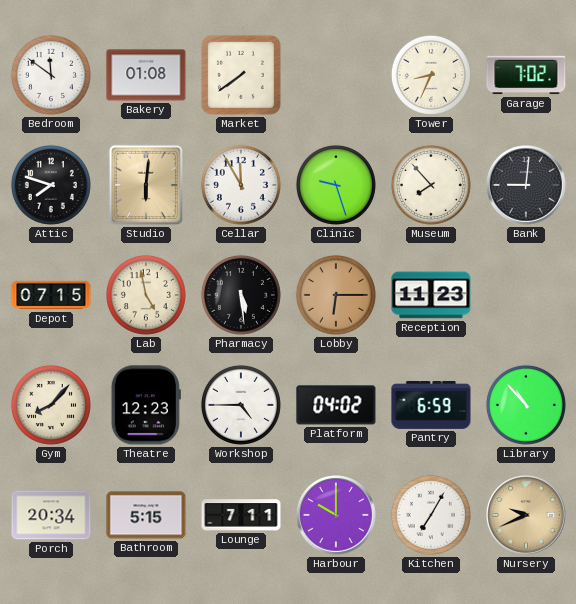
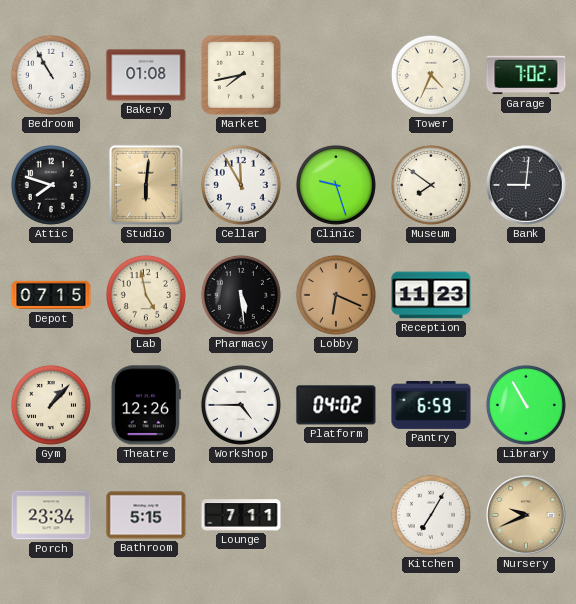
Bedroom: 11:51 -> 10:55
Market: 7:39 -> 7:43
Tower: 8:34 -> 4:34
Museum: 7:53 -> 7:51
Lobby: 6:15 -> 6:19
Gym: 8:07 -> 1:07
Theatre: 12:23 -> 12:26
Library: 10:53 -> 10:55
Porch: 20:34 -> 23:34
Harbour: 10:00 -> none
